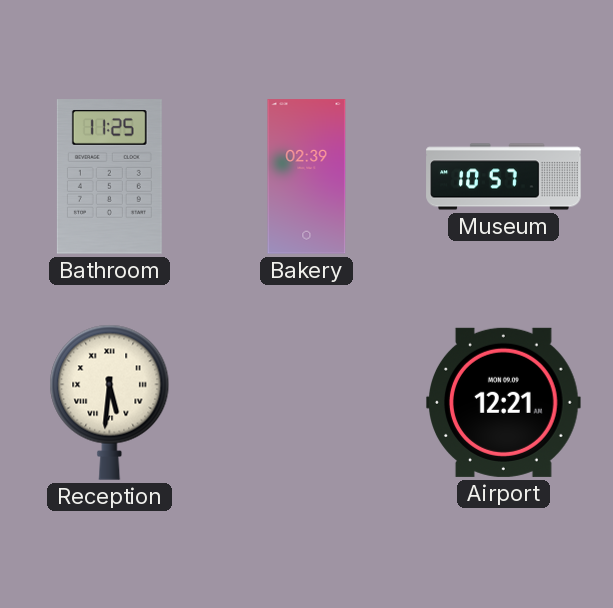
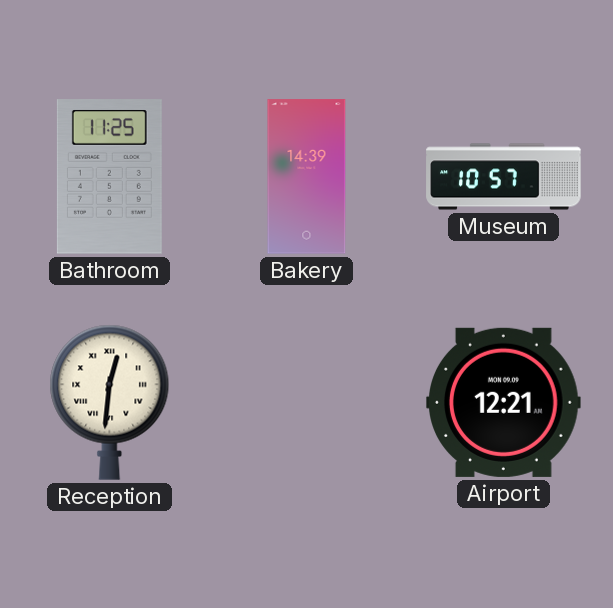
Bakery: 02:39 -> 14:39
Reception: 5:31 -> 12:31
